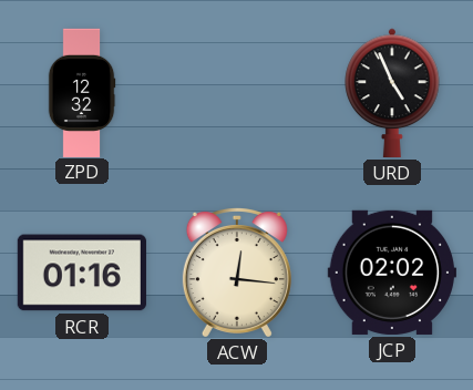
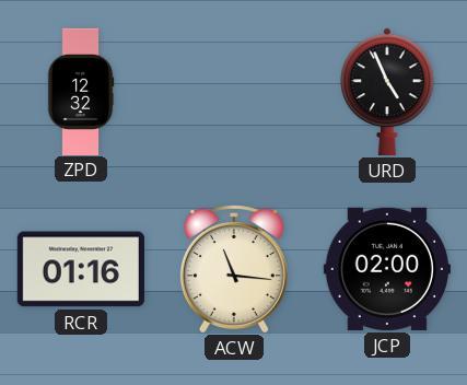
ACW: 12:16 -> 11:16
JCP: 02:02 -> 02:00
